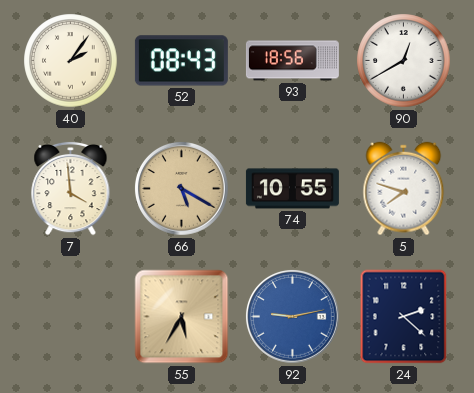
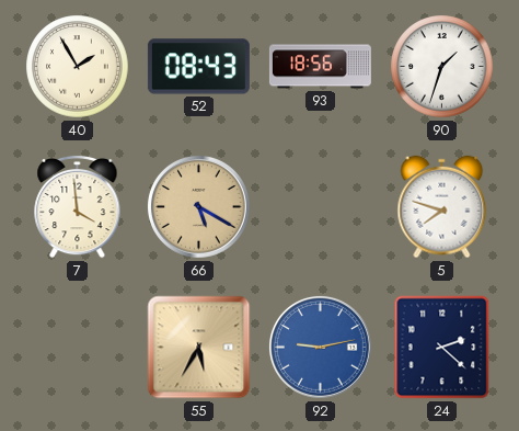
40: 2:06 -> 1:55
90: 12:40 -> 1:33
74: 10:55 -> none
